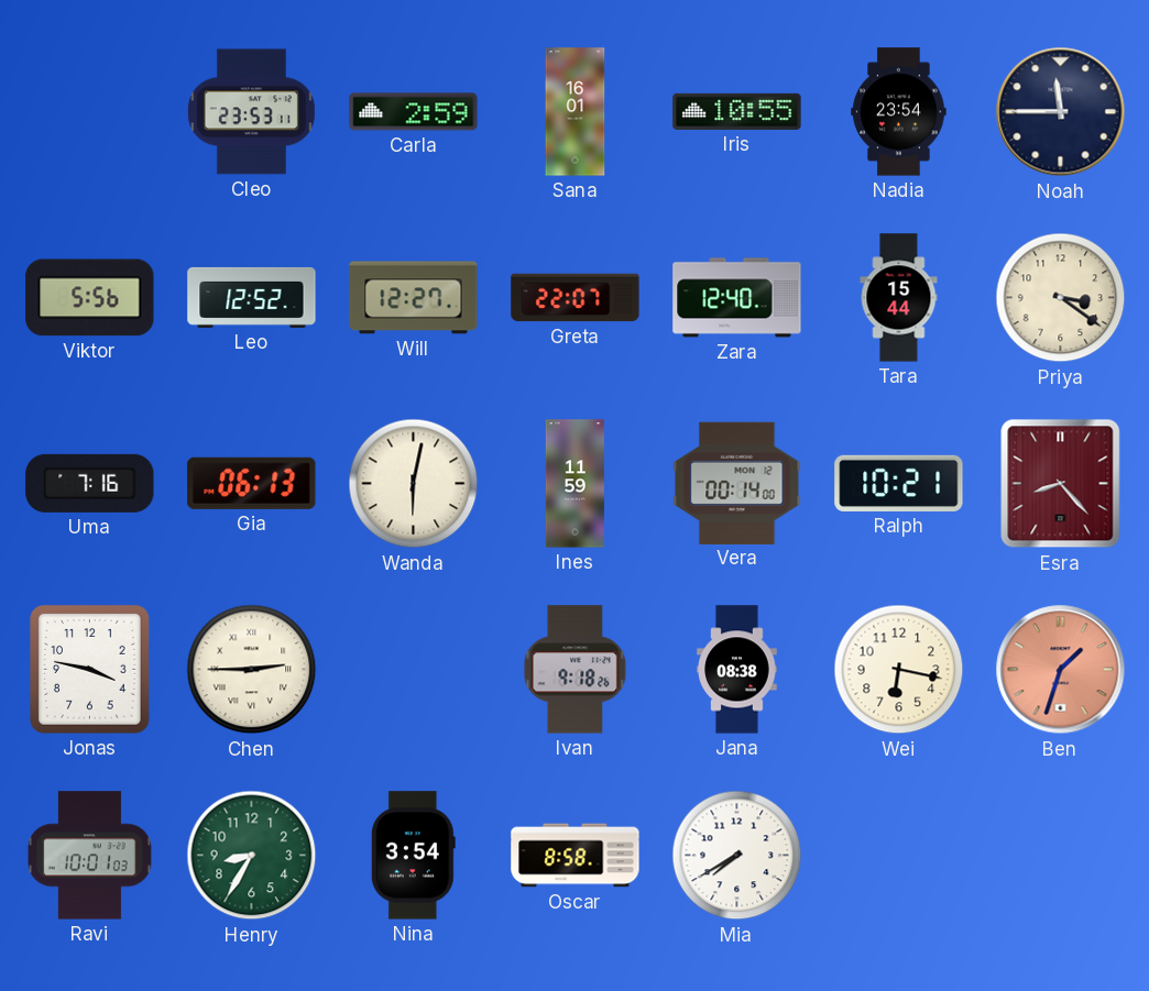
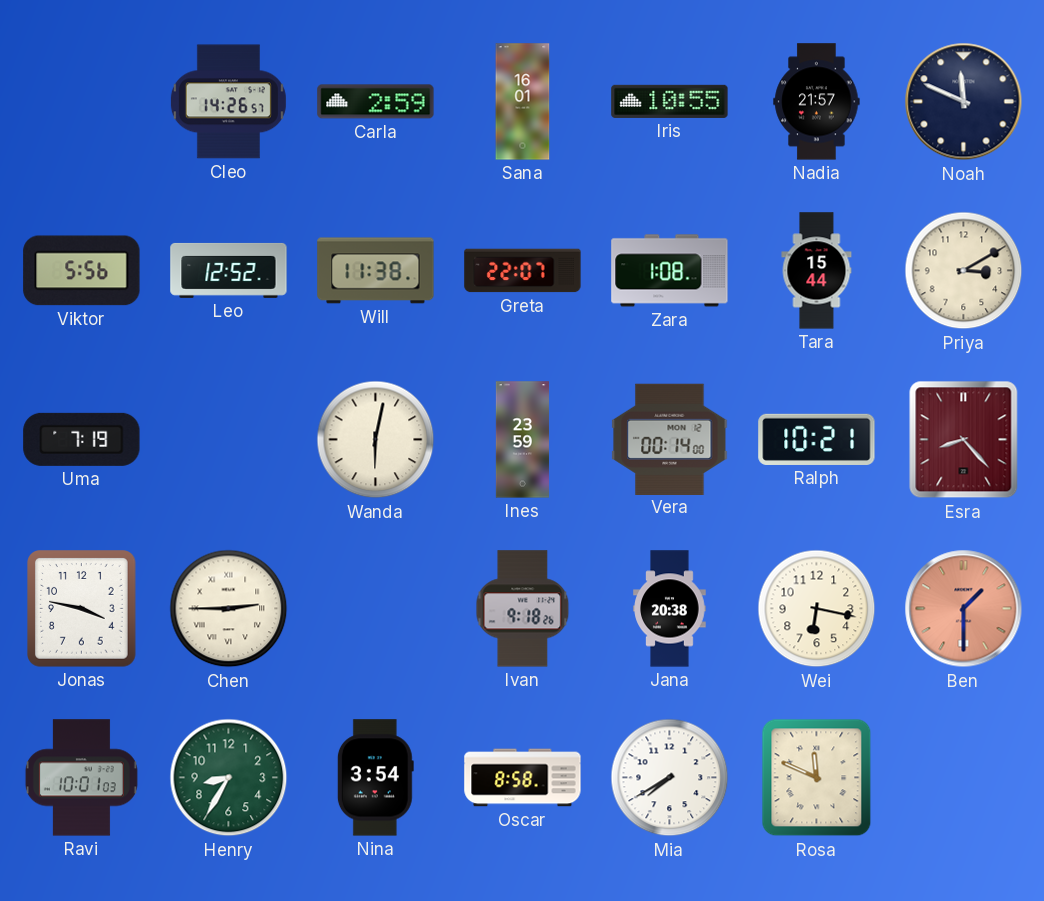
Cleo: 23:53 -> 14:26
Nadia: 23:54 -> 21:57
Noah: 11:45 -> 11:49
Will: 12:27 -> 11:38
Zara: 12:40 -> 1:08
Priya: 3:21 -> 3:10
Uma: 7:16 -> 7:19
Gia: 06:13 -> none
Ines: 11:59 -> 23:59
Jana: 08:38 -> 20:38
Ben: 1:33 -> 1:30
Rosa: none -> 11:49
